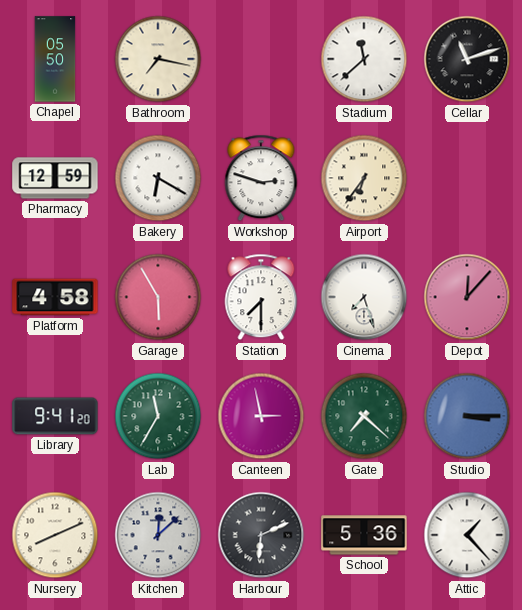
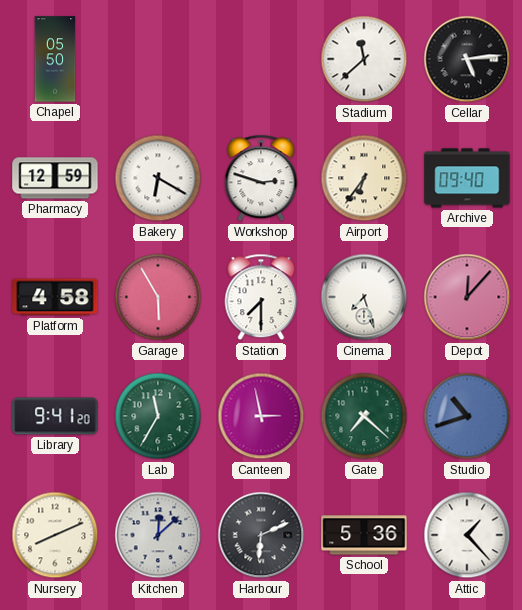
Bathroom: 7:17 -> none
Cellar: 11:12 -> 5:14
Archive: none -> 09:40
Studio: 3:15 -> 10:42
